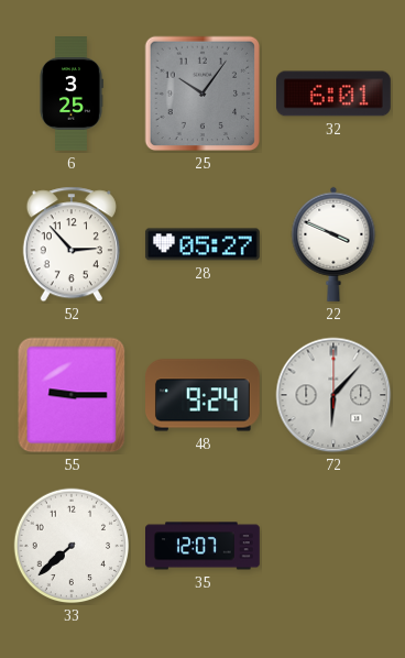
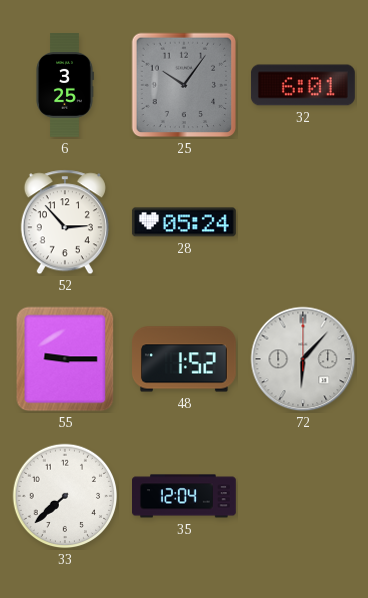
28: 05:27 -> 05:24
22: 3:49 -> none
48: 9:24 -> 1:52
35: 12:07 -> 12:04
